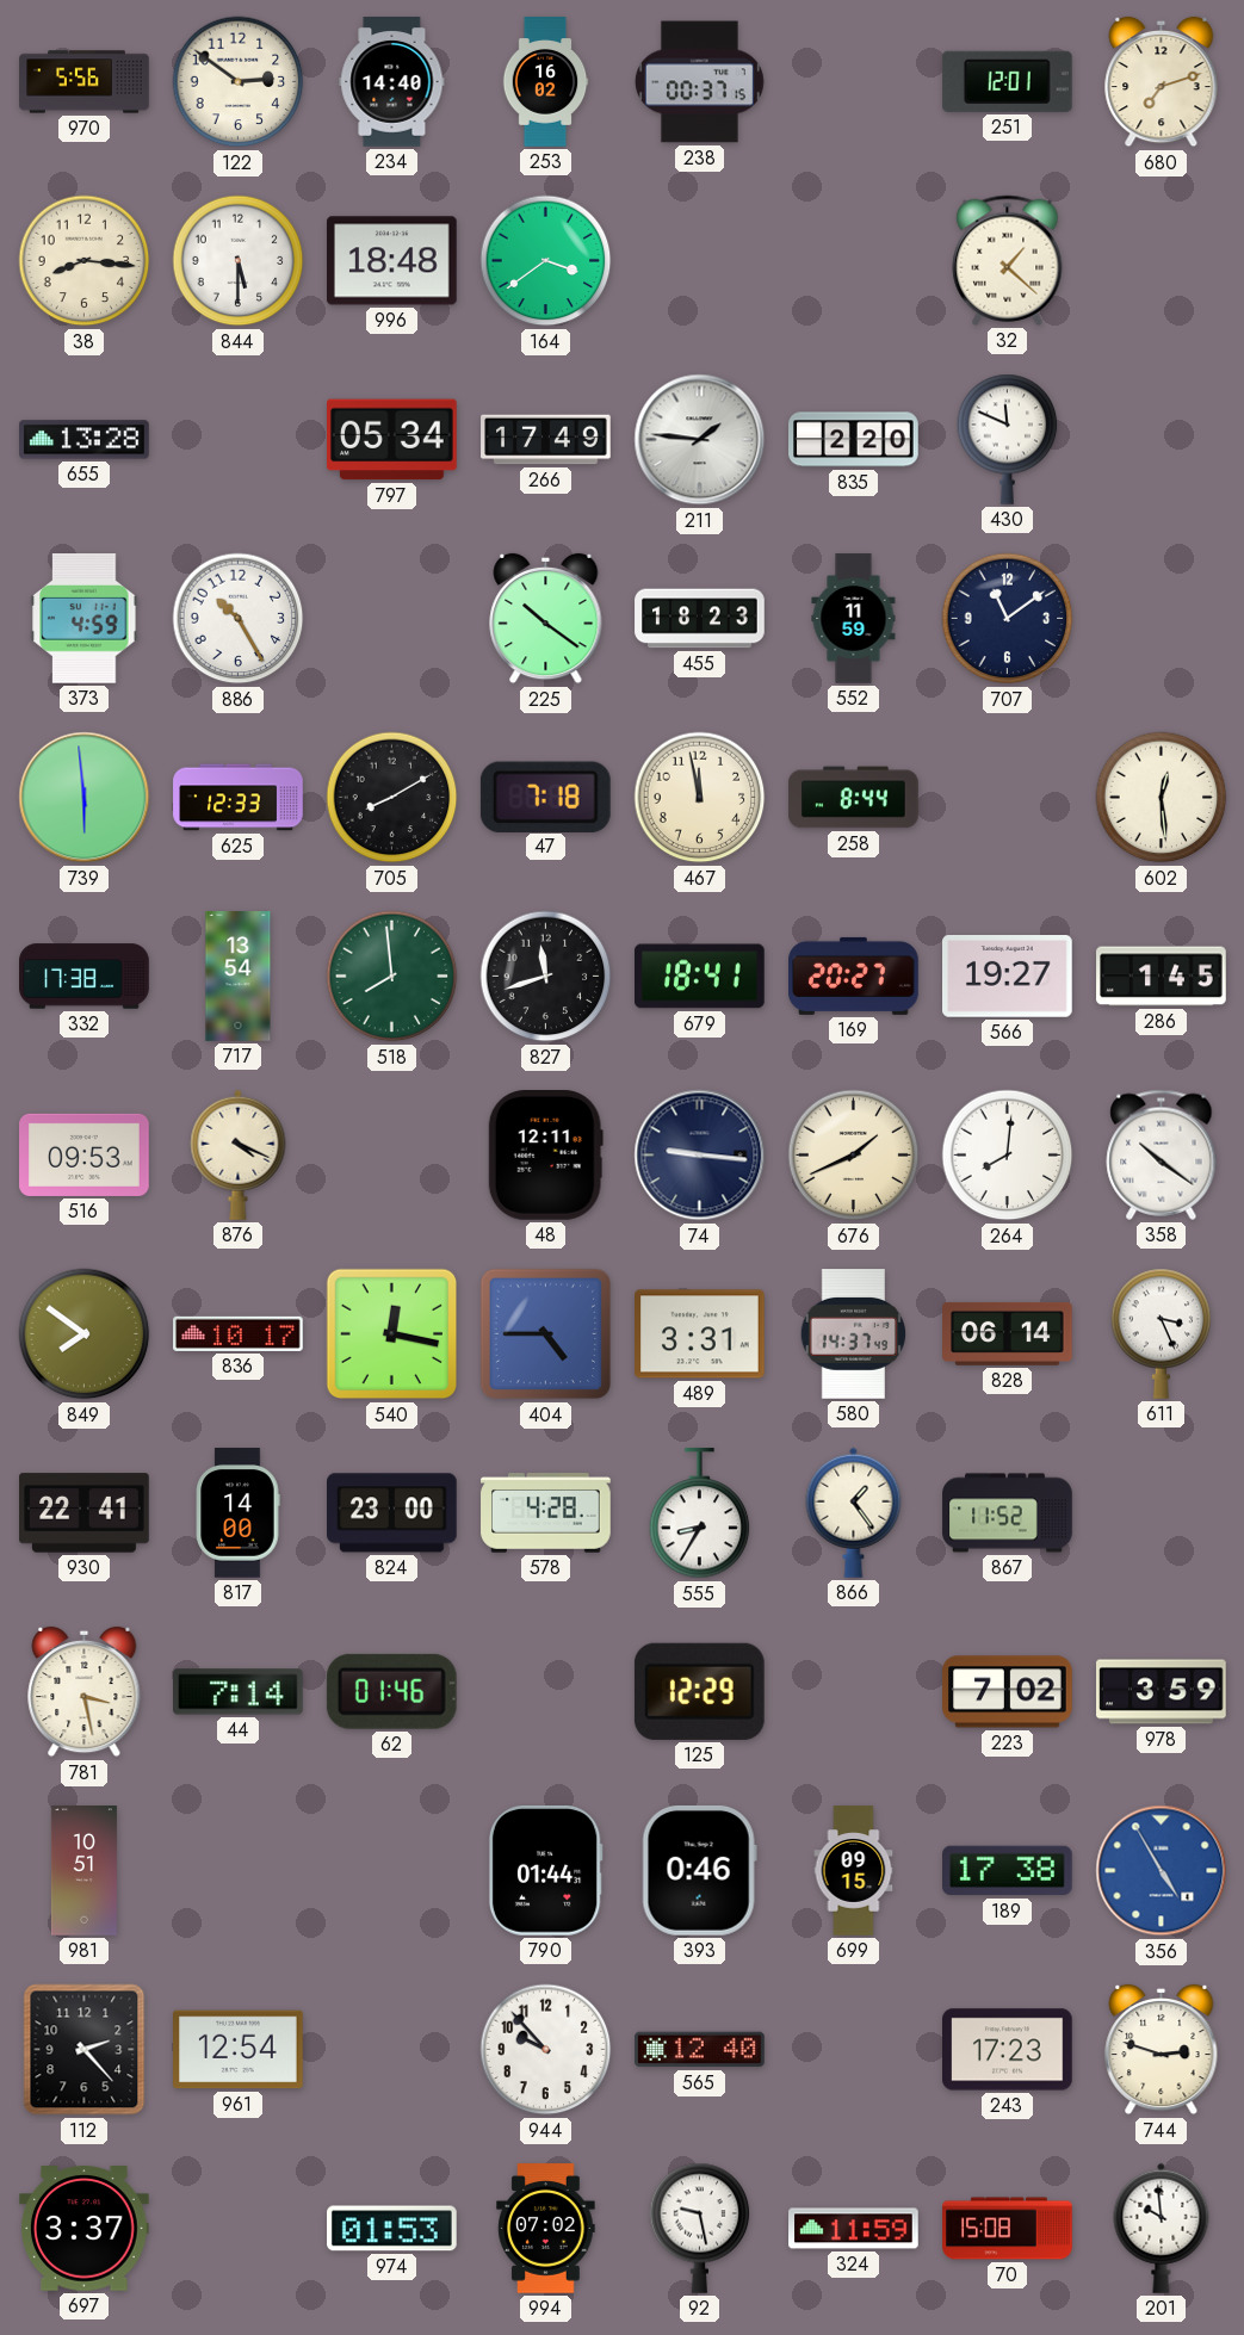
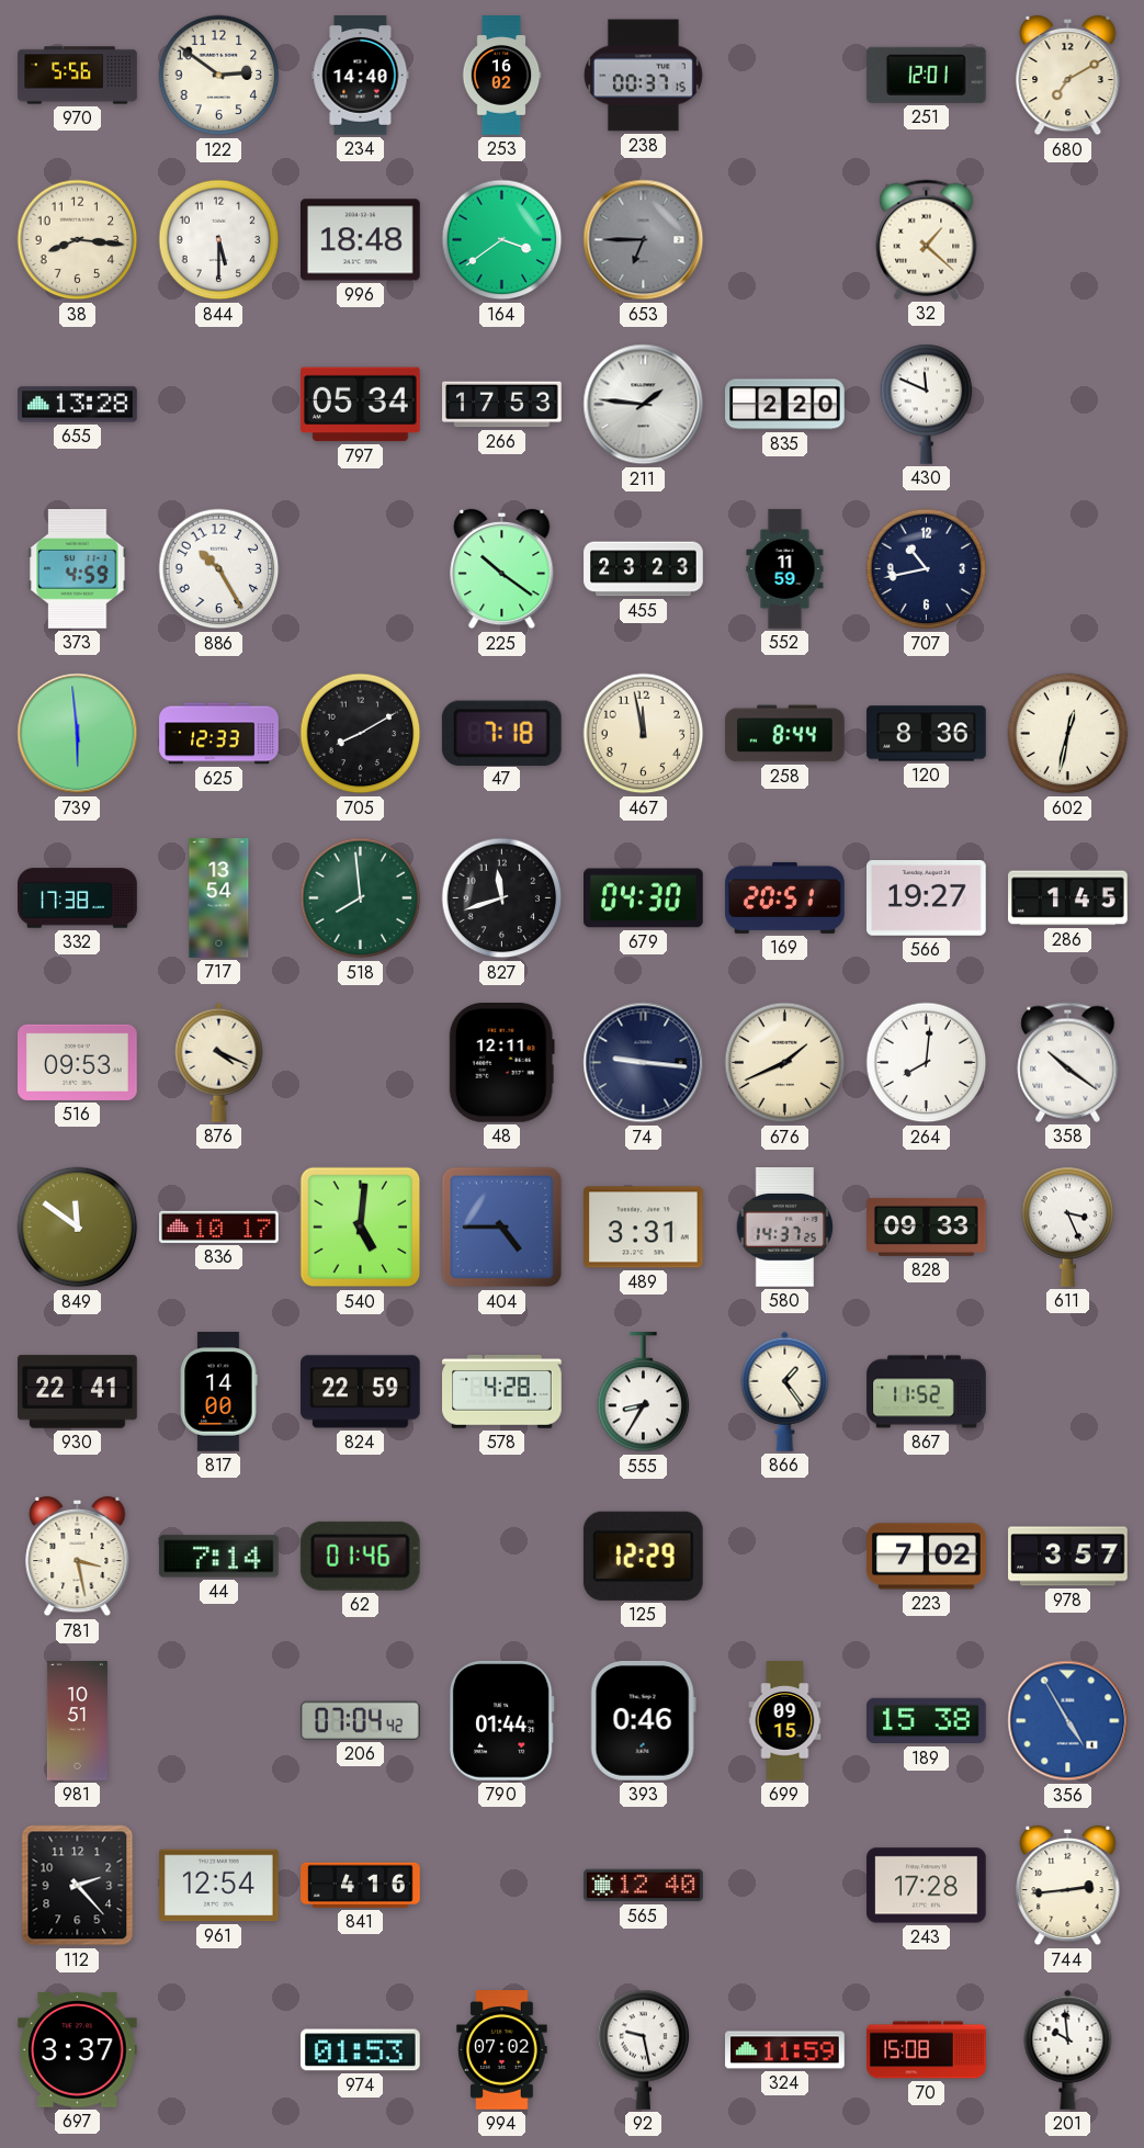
680: 7:12 -> 7:10
653: none -> 6:45
266: 17:49 -> 17:53
455: 18:23 -> 23:23
707: 11:09 -> 10:43
120: none -> 8:36
602: 12:29 -> 12:32
679: 18:41 -> 04:30
169: 20:27 -> 20:51
849: 7:51 -> 11:51
540: 12:17 -> 5:01
580: 14:37:49 -> 14:37:25
828: 06:14 -> 09:33
824: 23:00 -> 22:59
978: 3:59 -> 3:57
206: none -> 07:04
189: 17:38 -> 15:38
841: none -> 4:16
944: 9:53 -> none
243: 17:23 -> 17:28
744: 2:48 -> 2:44
